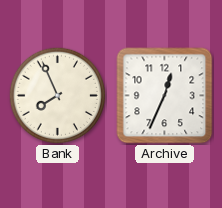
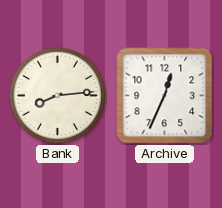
Bank: 7:56 -> 8:14
